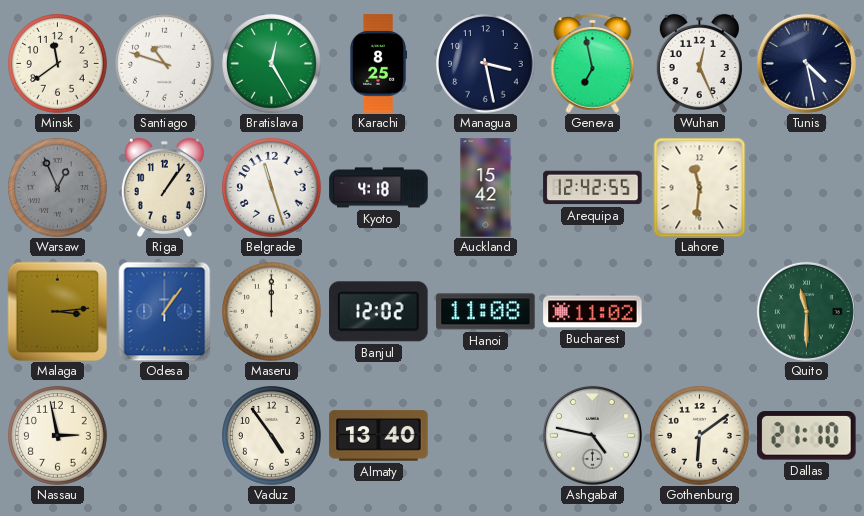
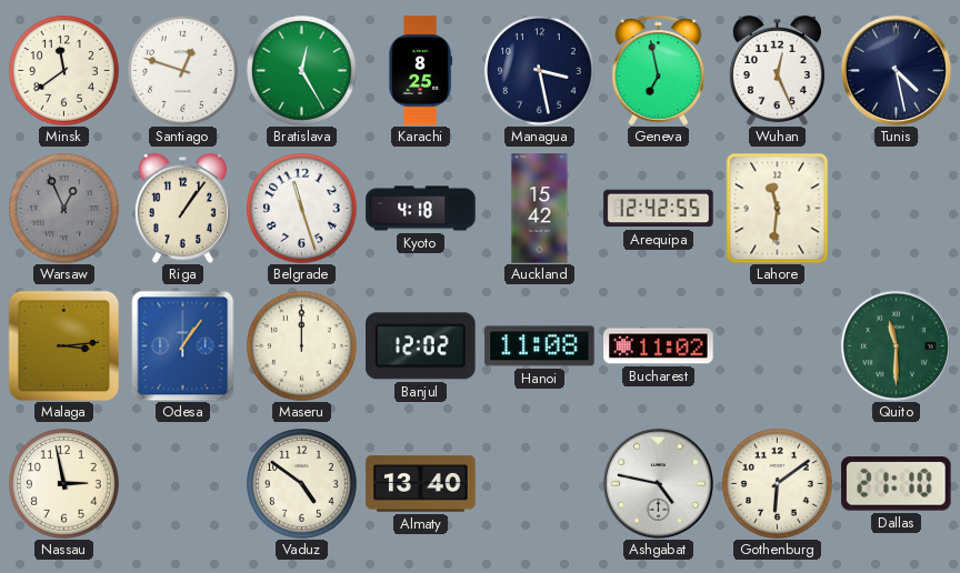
Santiago: 10:48 -> 12:48
Vaduz: 4:54 -> 4:51
